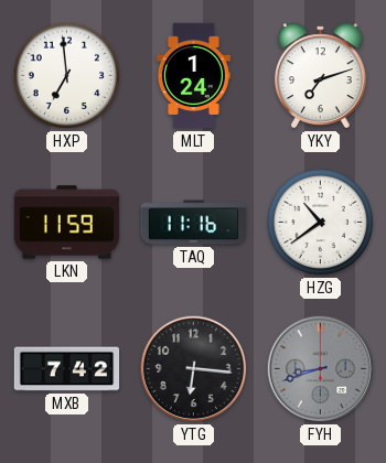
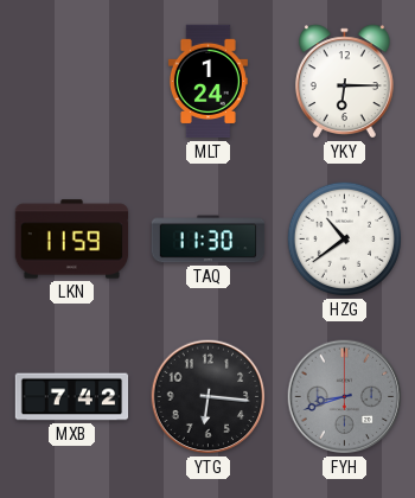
HXP: 6:59 -> none
YKY: 7:12 -> 6:15
TAQ: 11:16 -> 11:30
